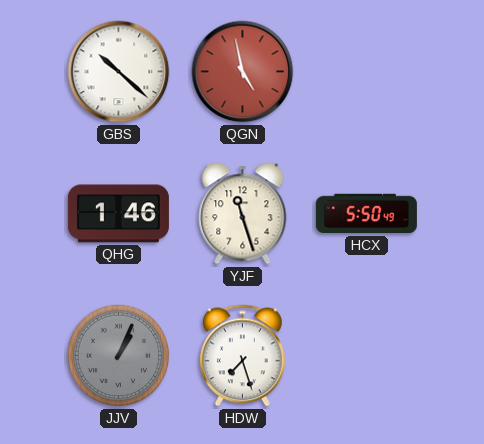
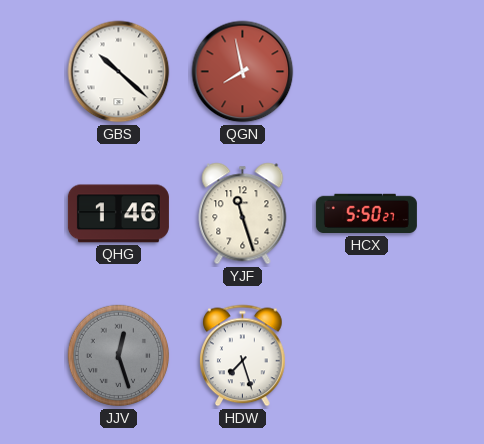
QGN: 4:58 -> 7:58
HCX: 5:50:49 -> 5:50:27
JJV: 1:04 -> 12:27
